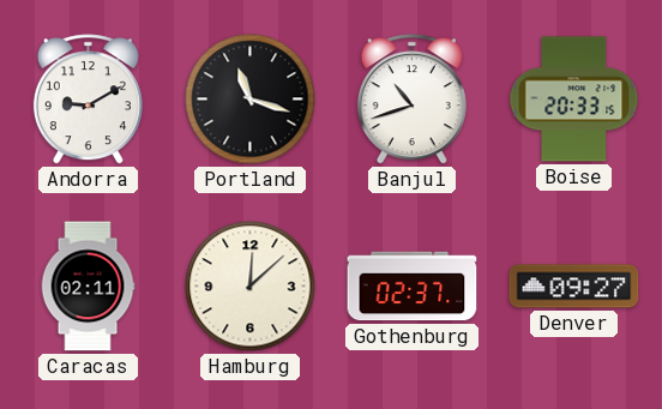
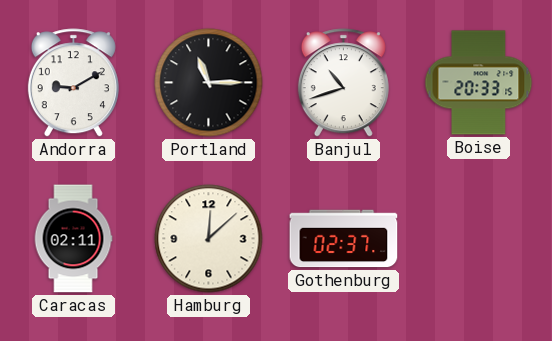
Portland: 11:18 -> 11:15
Denver: 09:27 -> none
